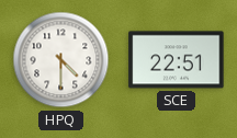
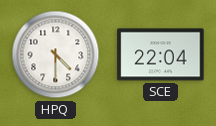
SCE: 22:51 -> 22:04
